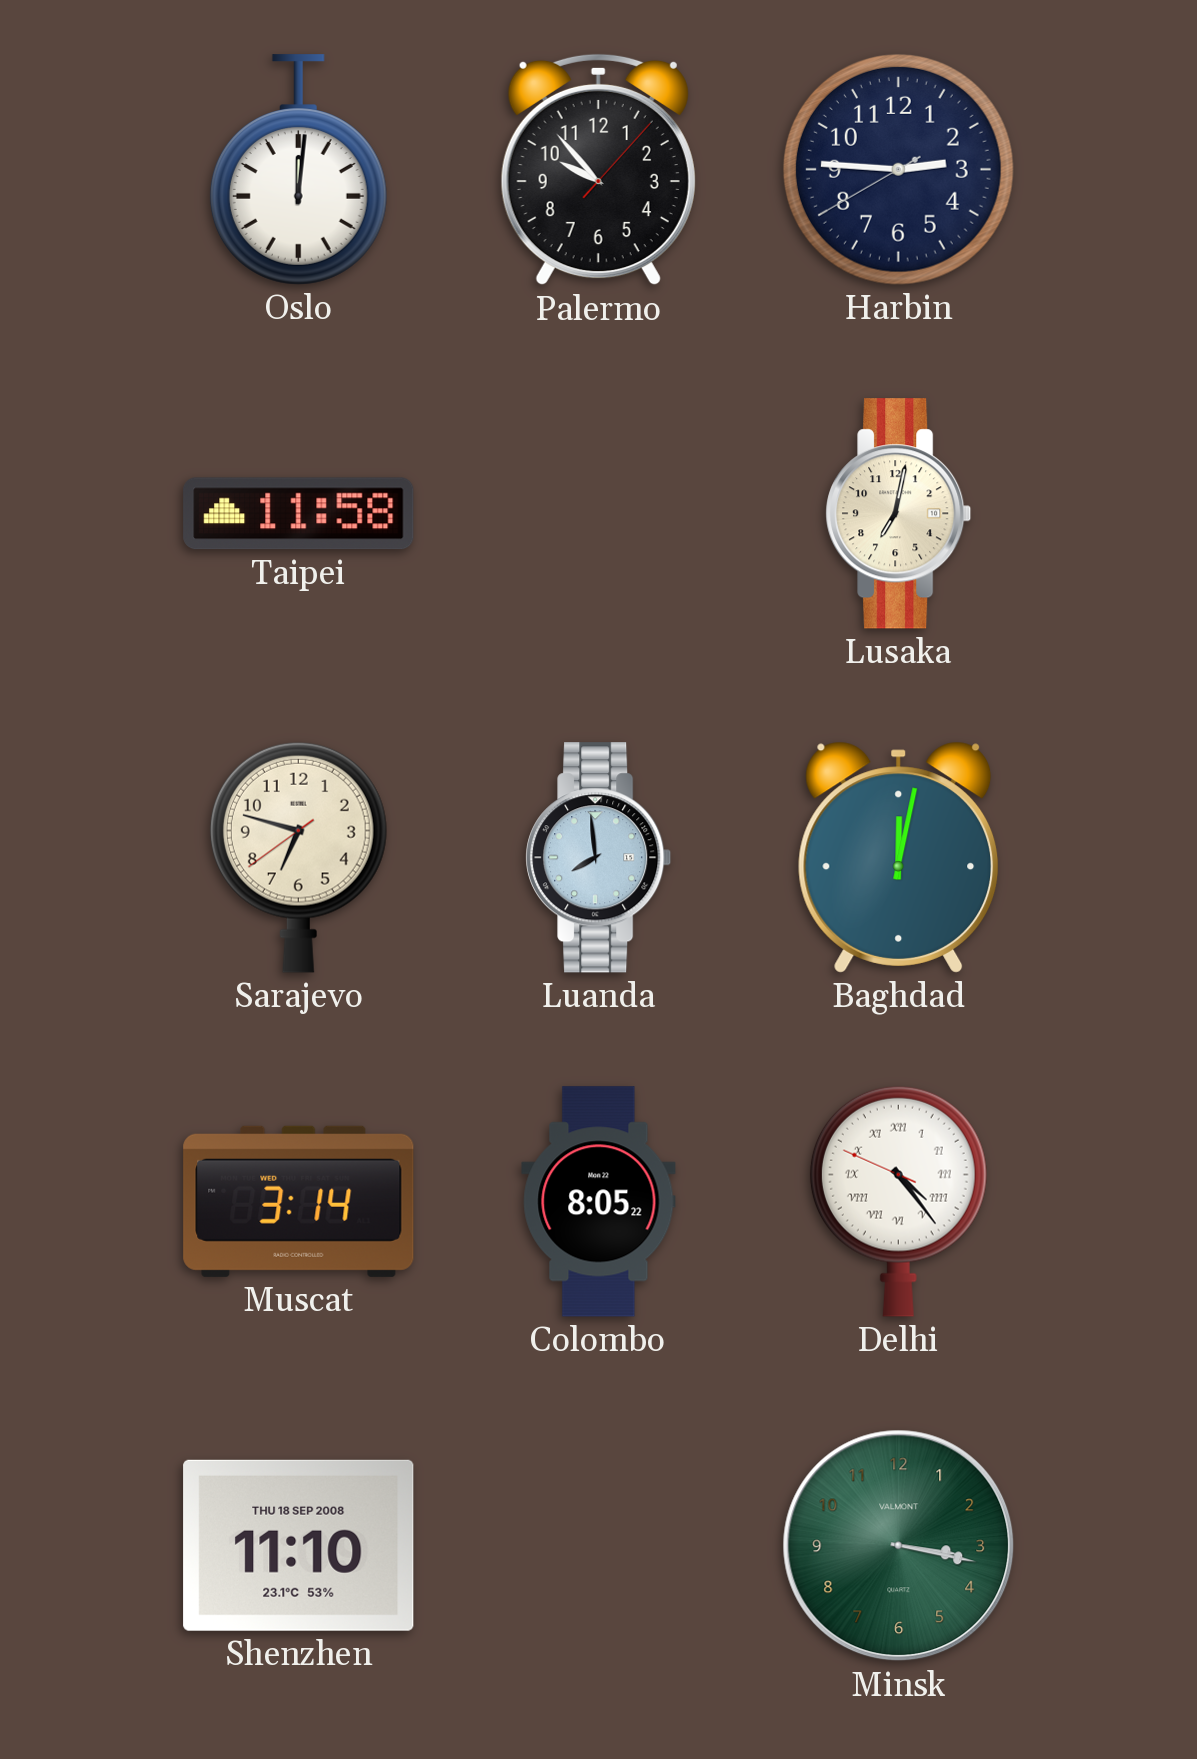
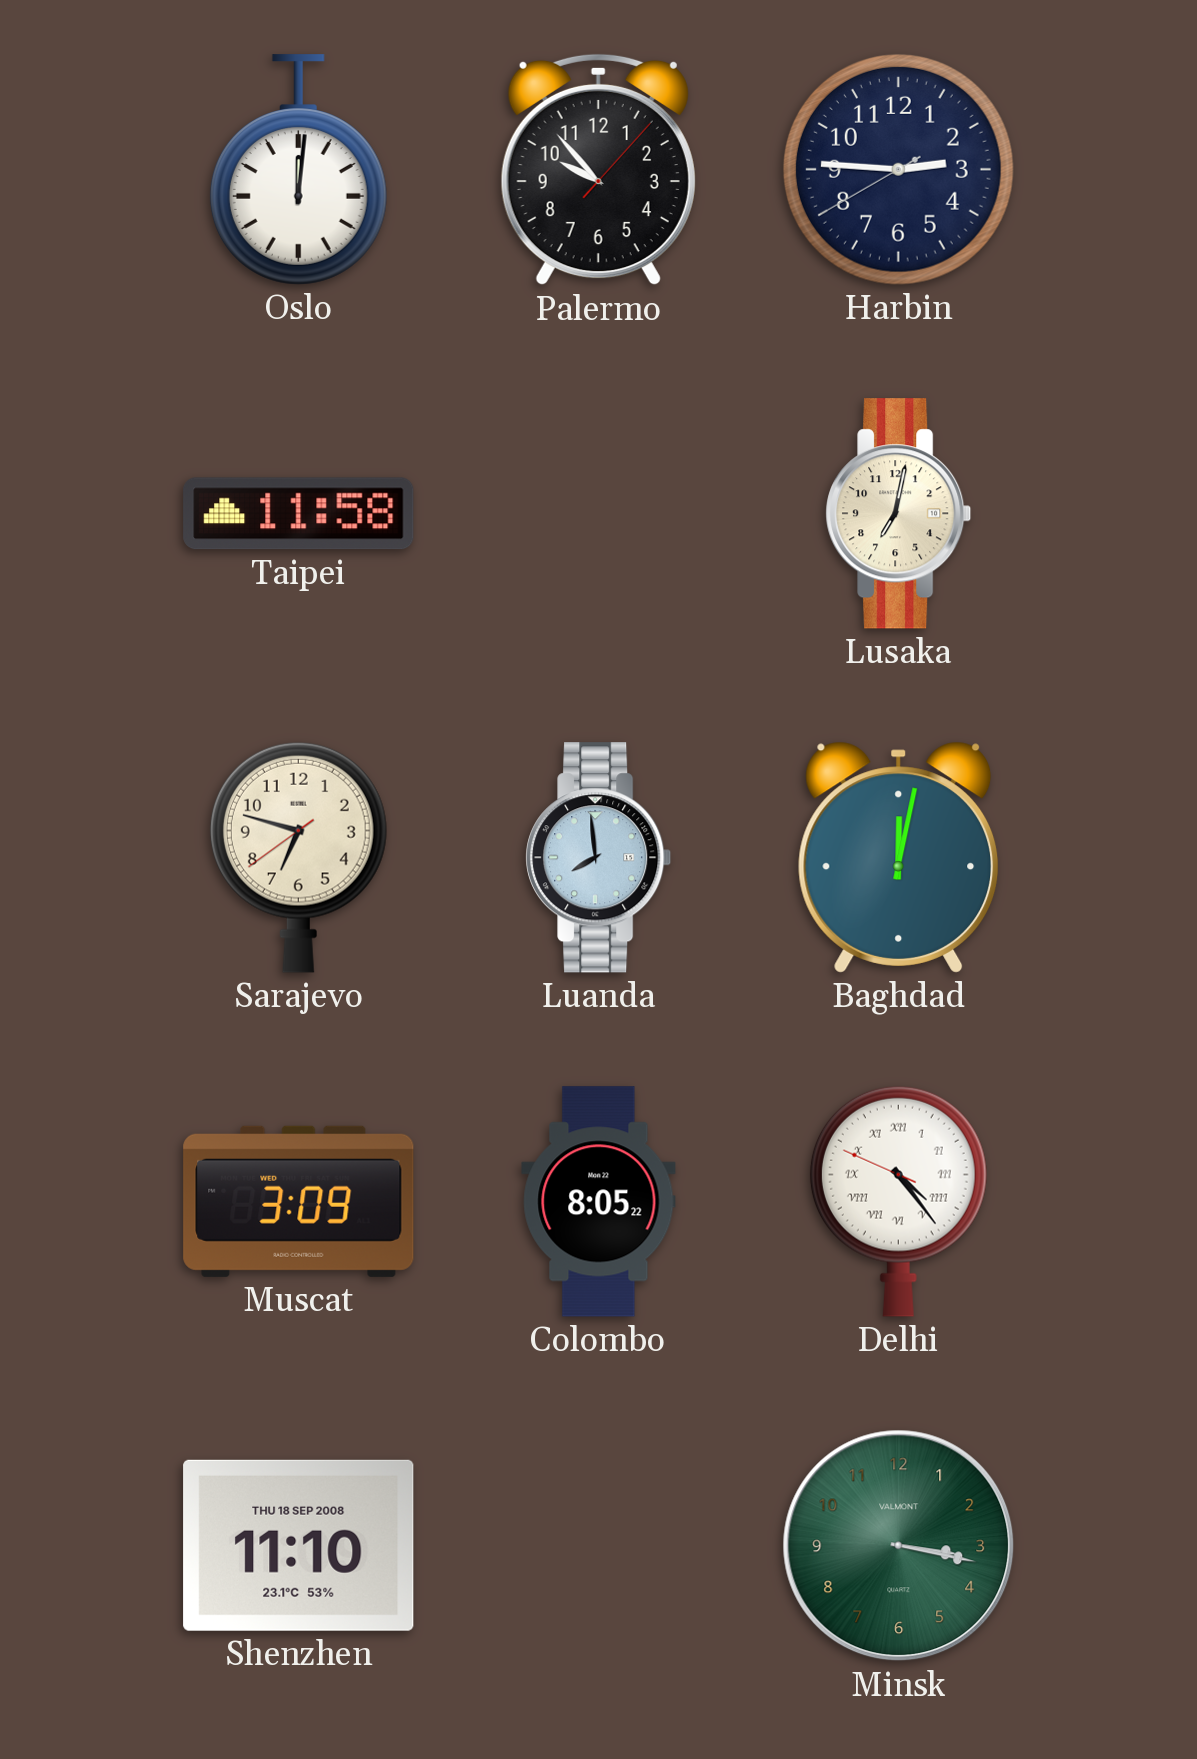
Muscat: 3:14 -> 3:09
